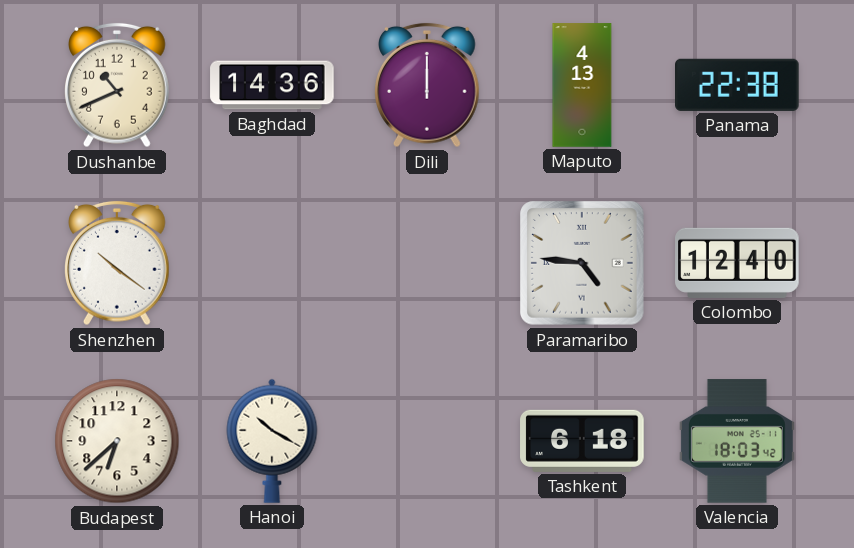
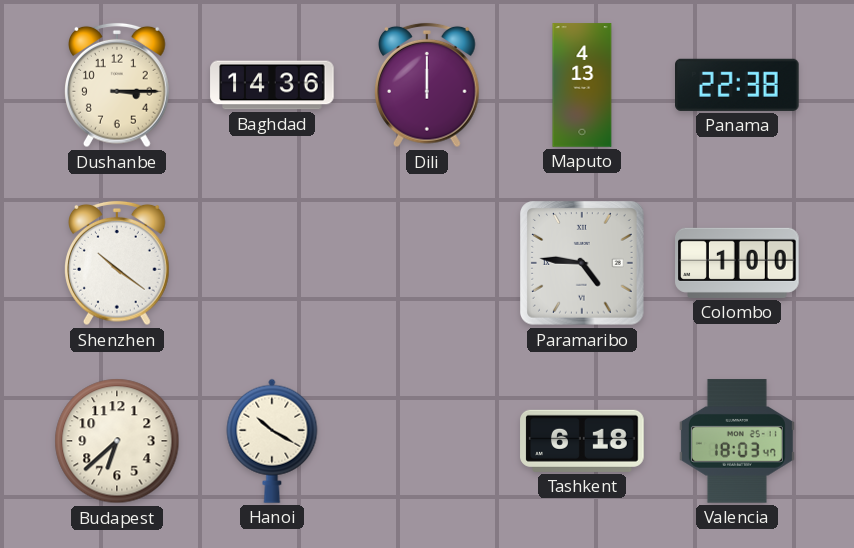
Dushanbe: 10:41 -> 3:15
Colombo: 12:40 -> 1:00
Valencia: 18:03:42 -> 18:03:47
